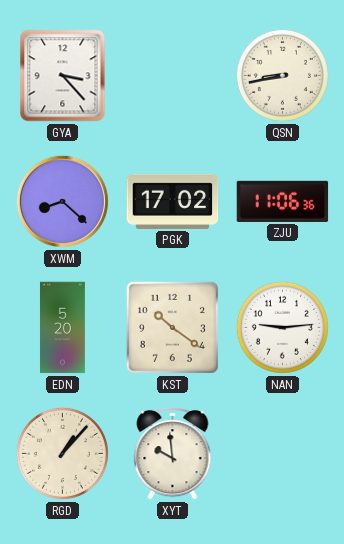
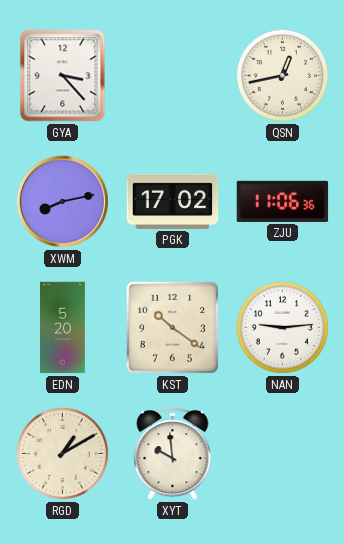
QSN: 8:43 -> 12:43
XWM: 8:22 -> 8:13
RGD: 1:07 -> 1:10
